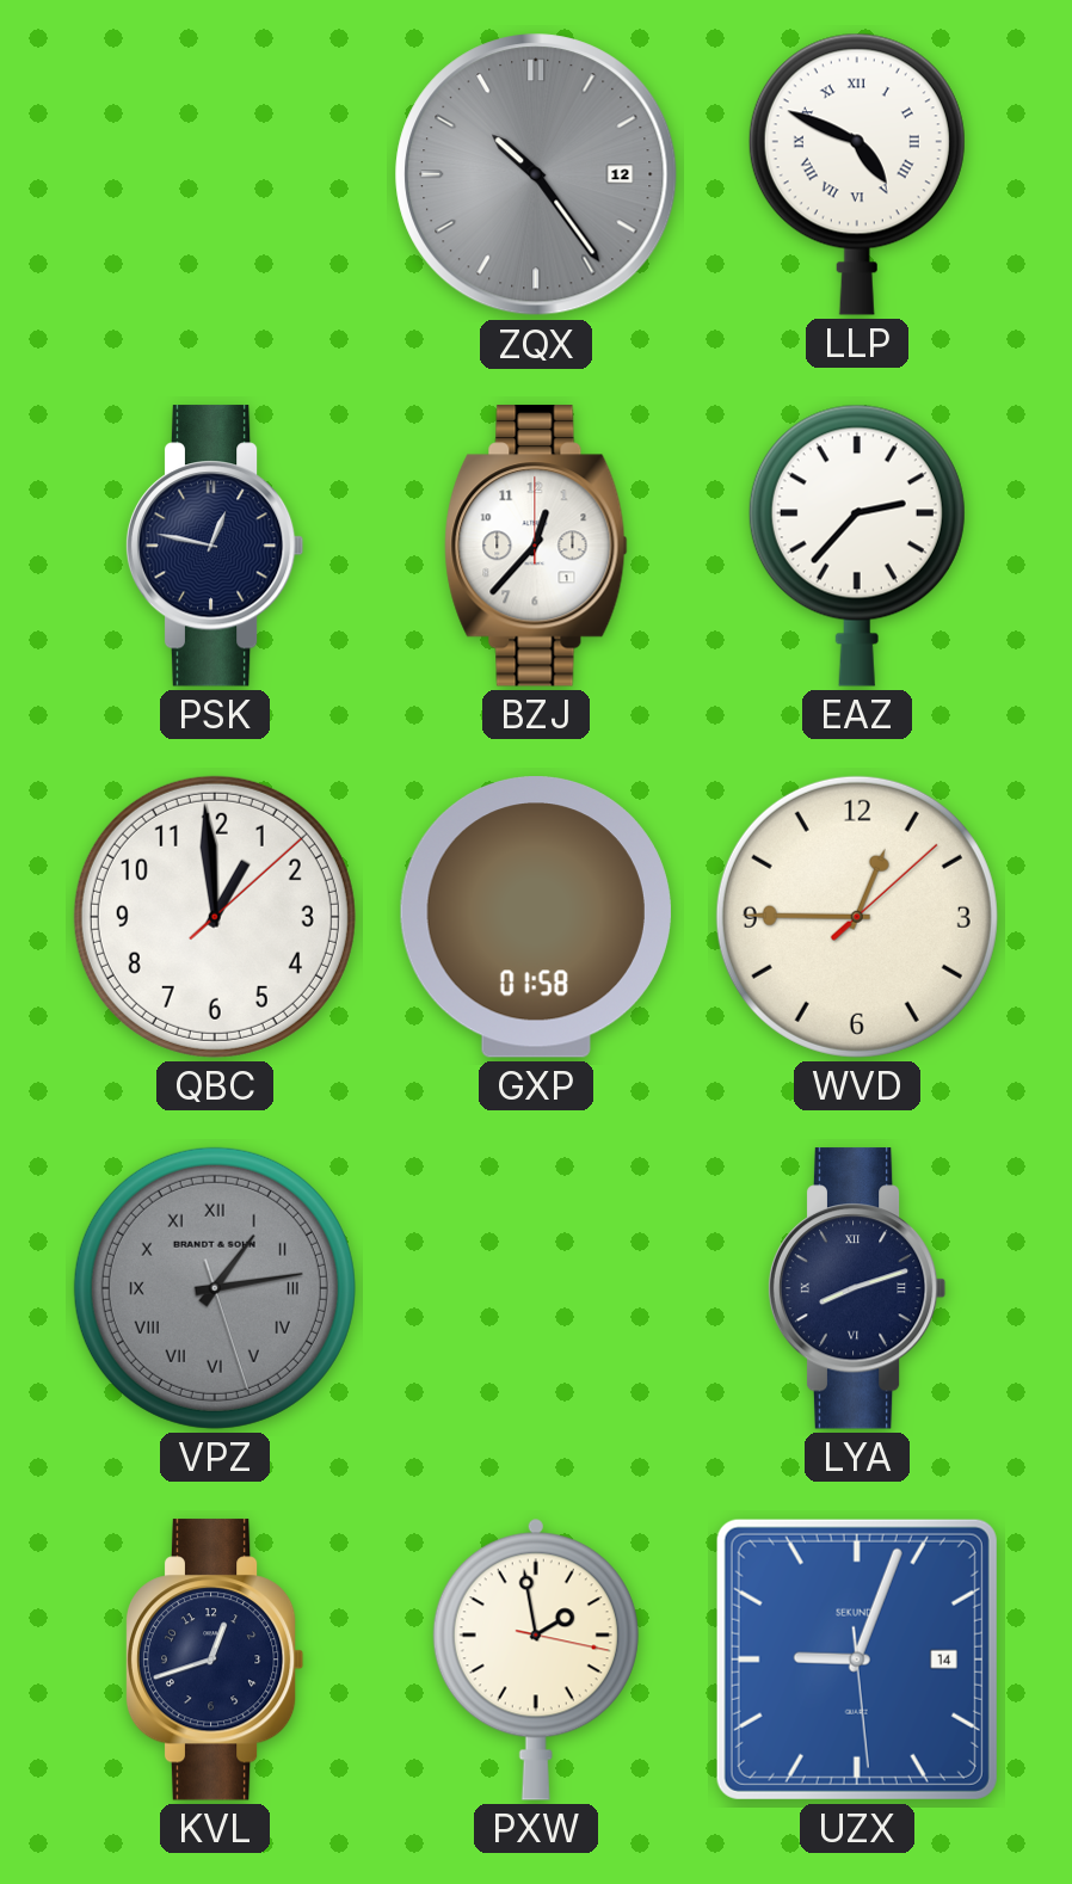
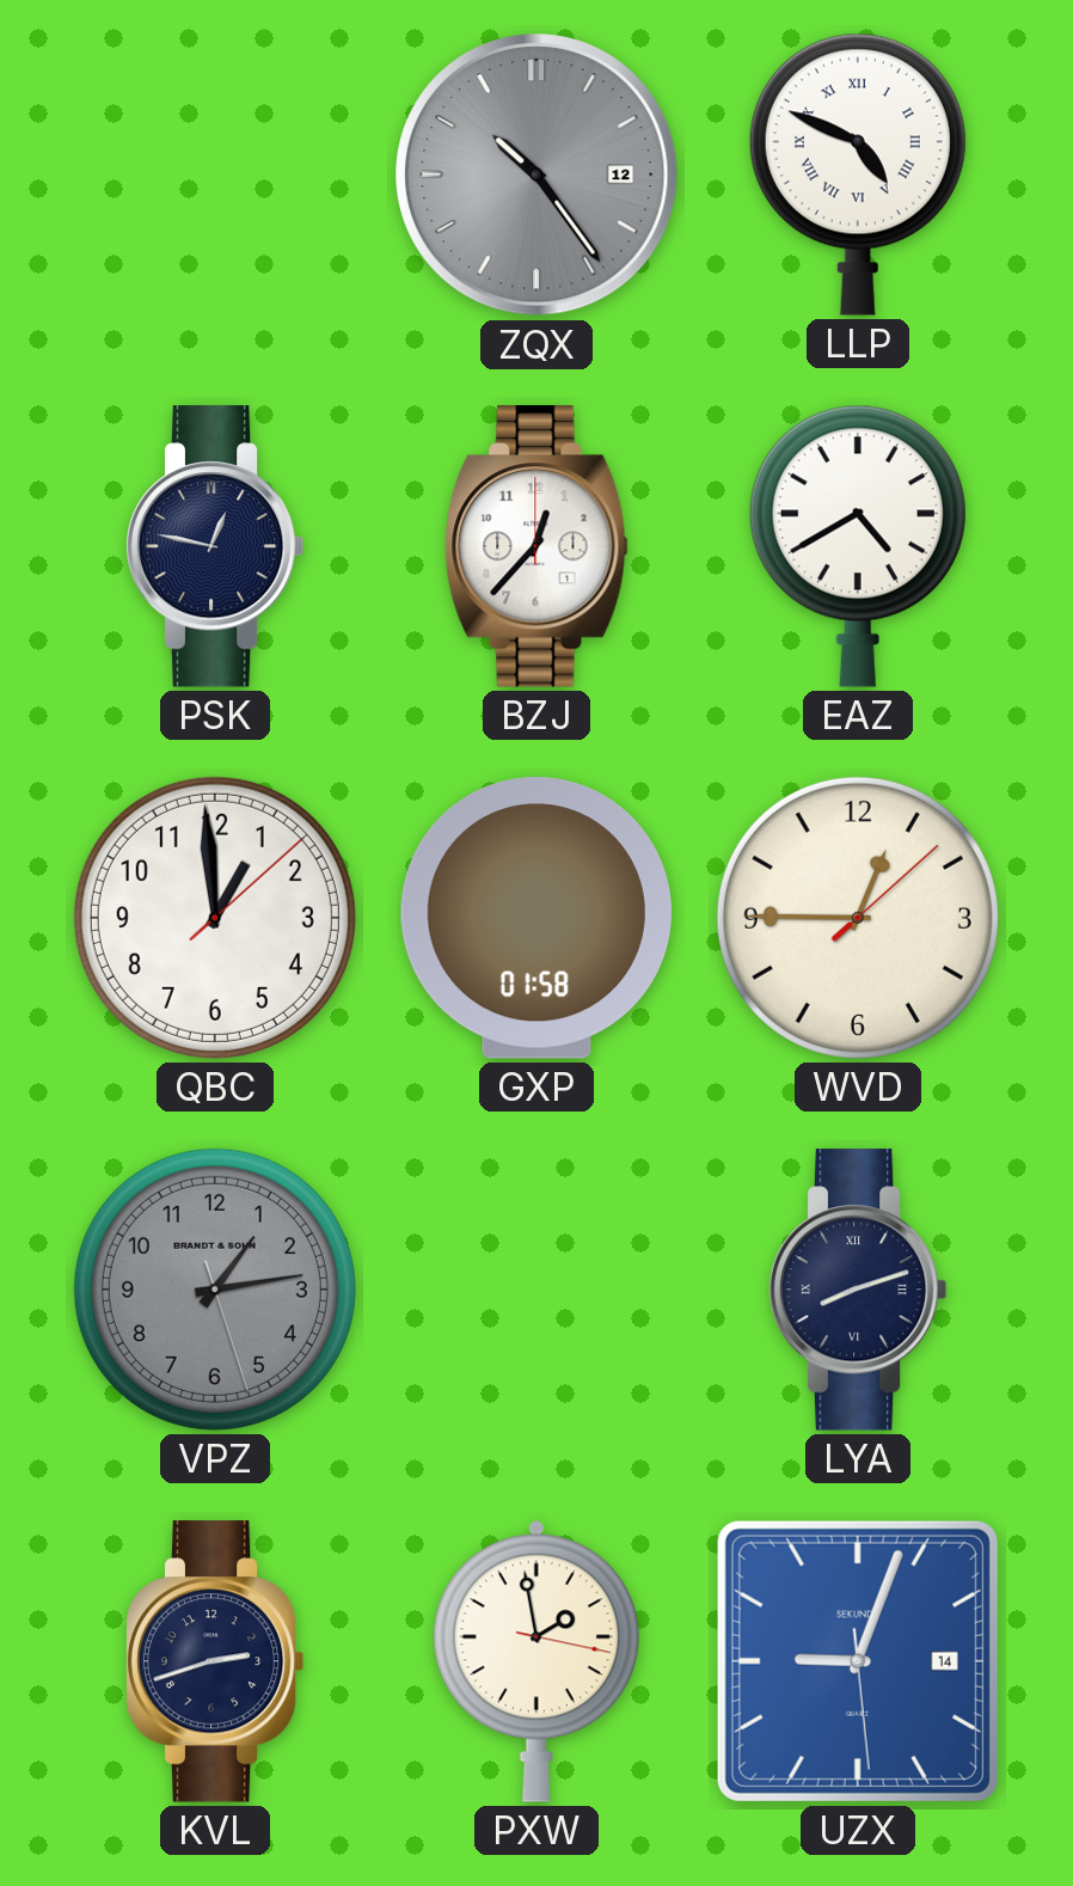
EAZ: 2:37 -> 4:40
VPZ numerals: Roman -> Arabic
KVL: 12:42 -> 2:42
